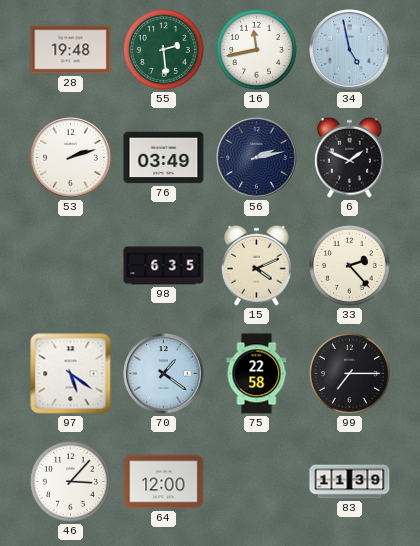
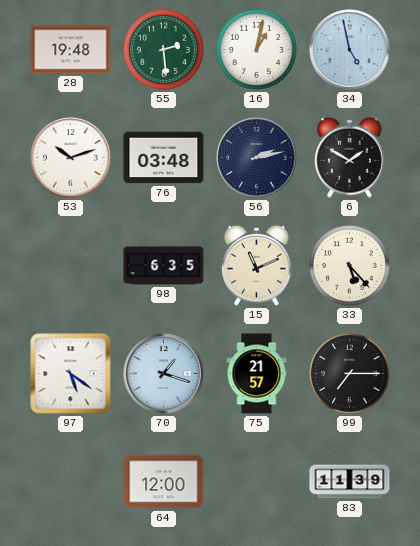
16: 11:43 -> 1:02
53: 2:12 -> 10:12
76: 03:49 -> 03:48
6: 1:49 -> 1:50
15: 4:11 -> 11:11
33: 2:23 -> 5:23
70: 1:21 -> 1:18
75: 22:58 -> 21:57
46: 3:07 -> none
